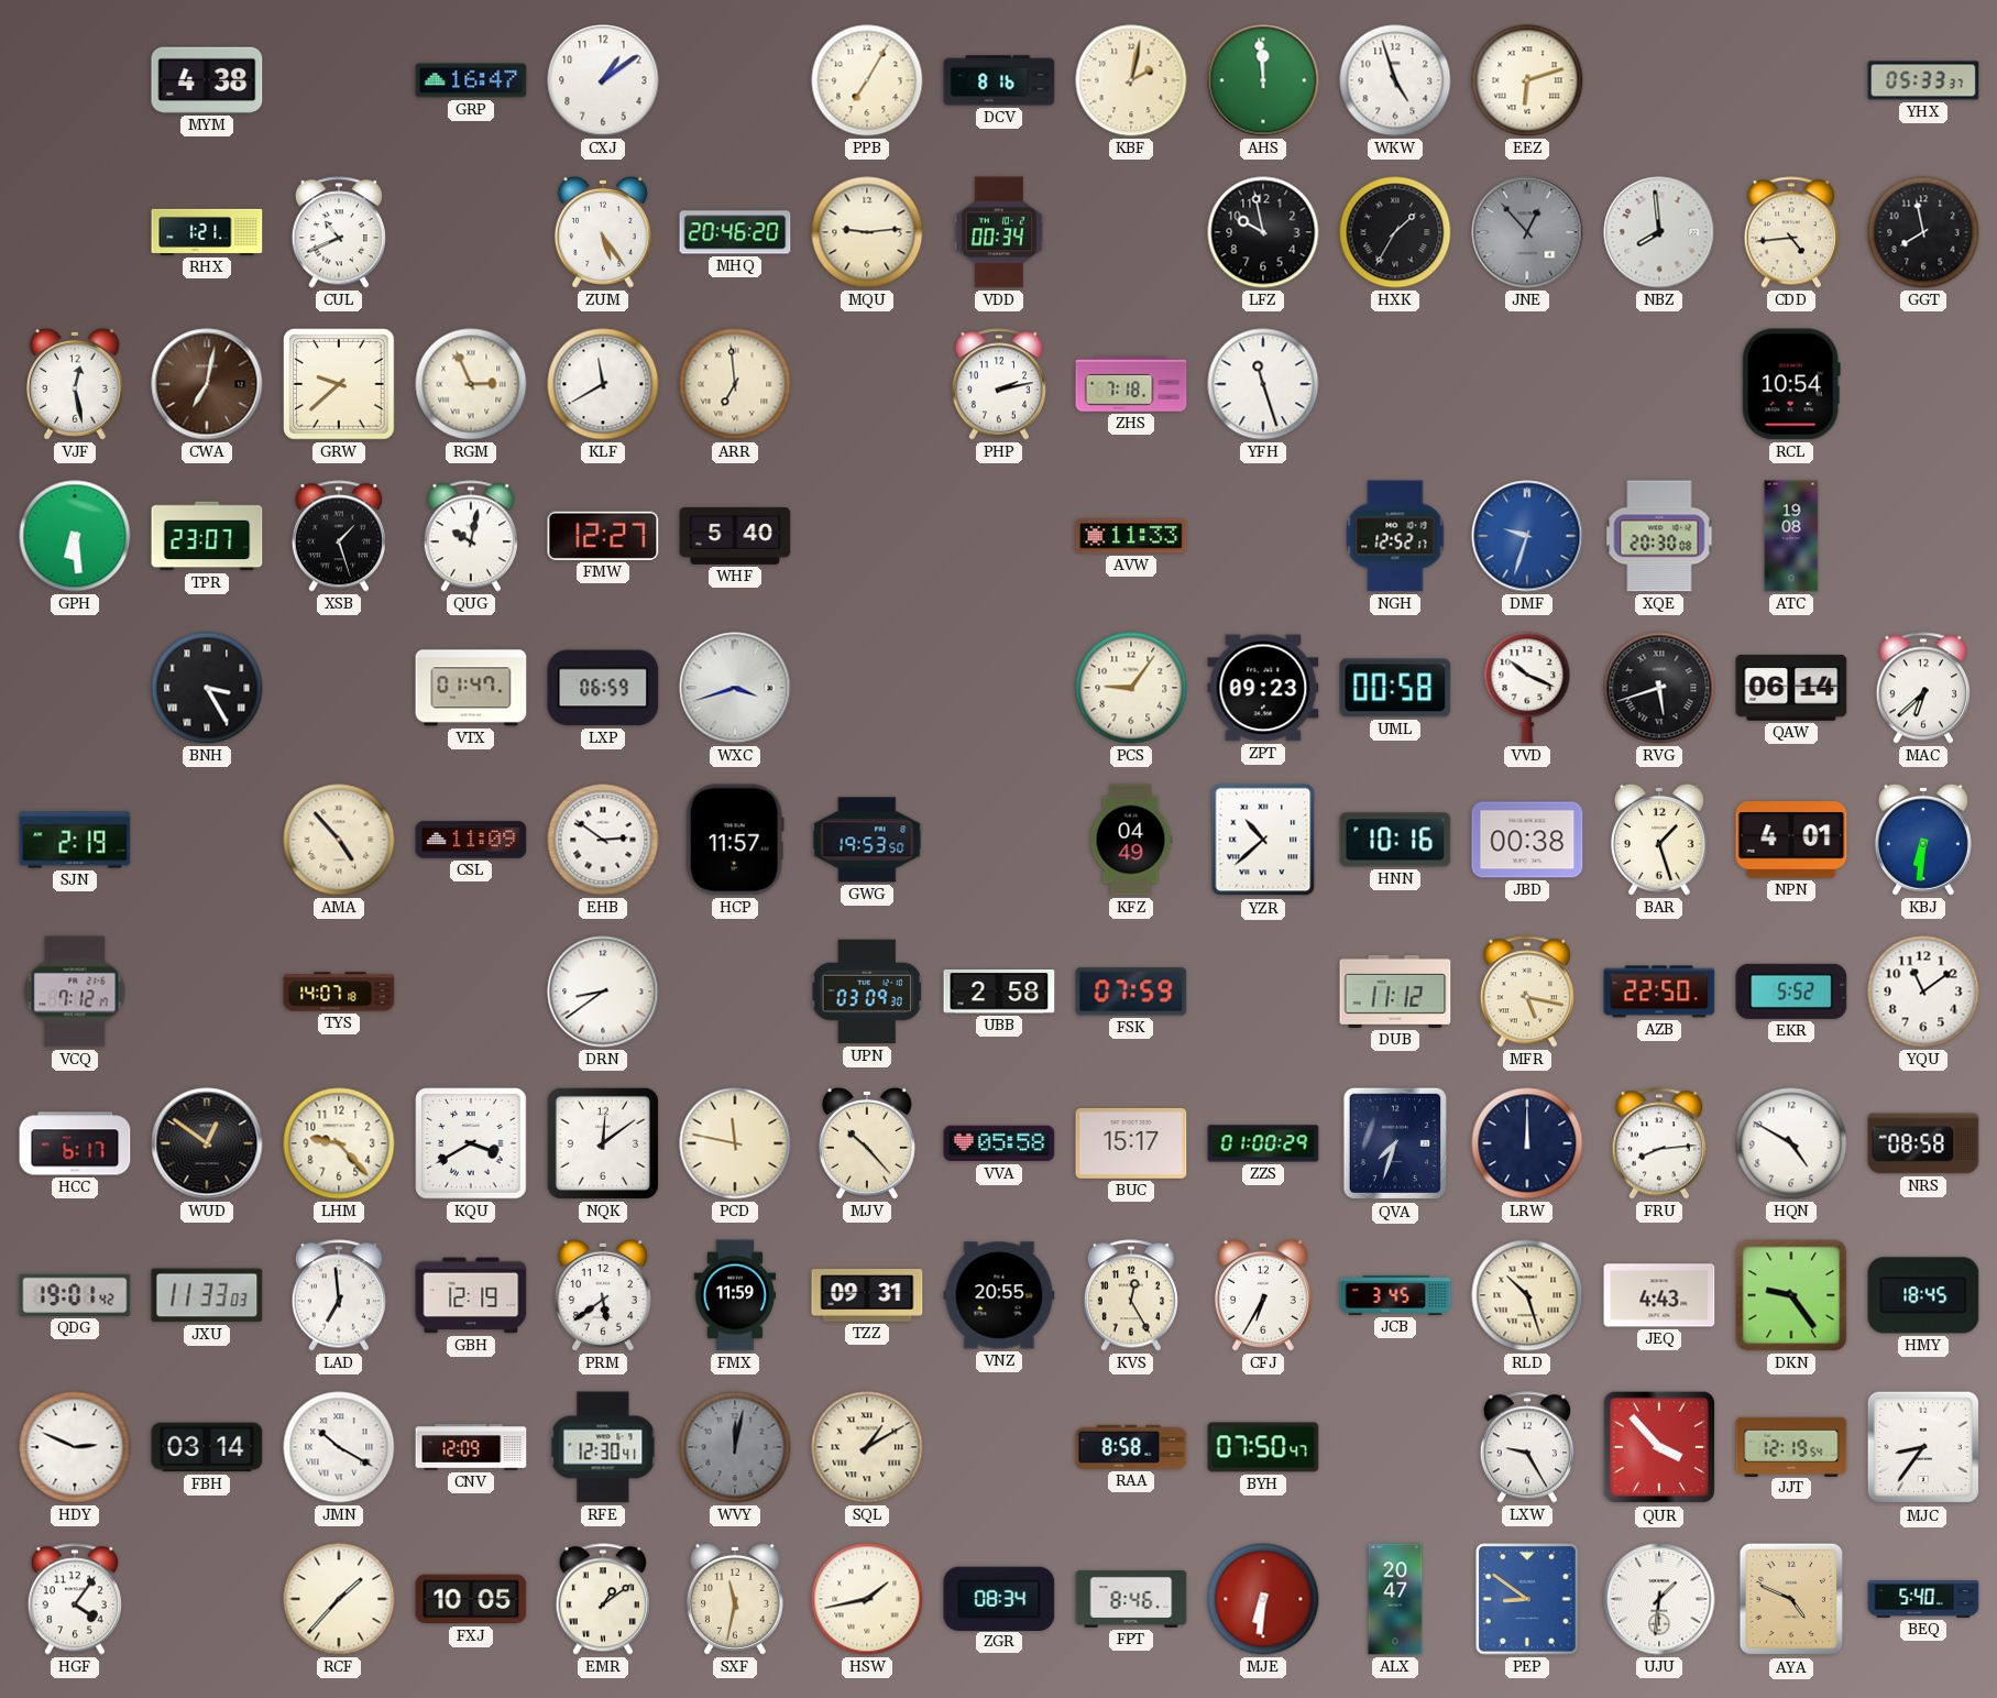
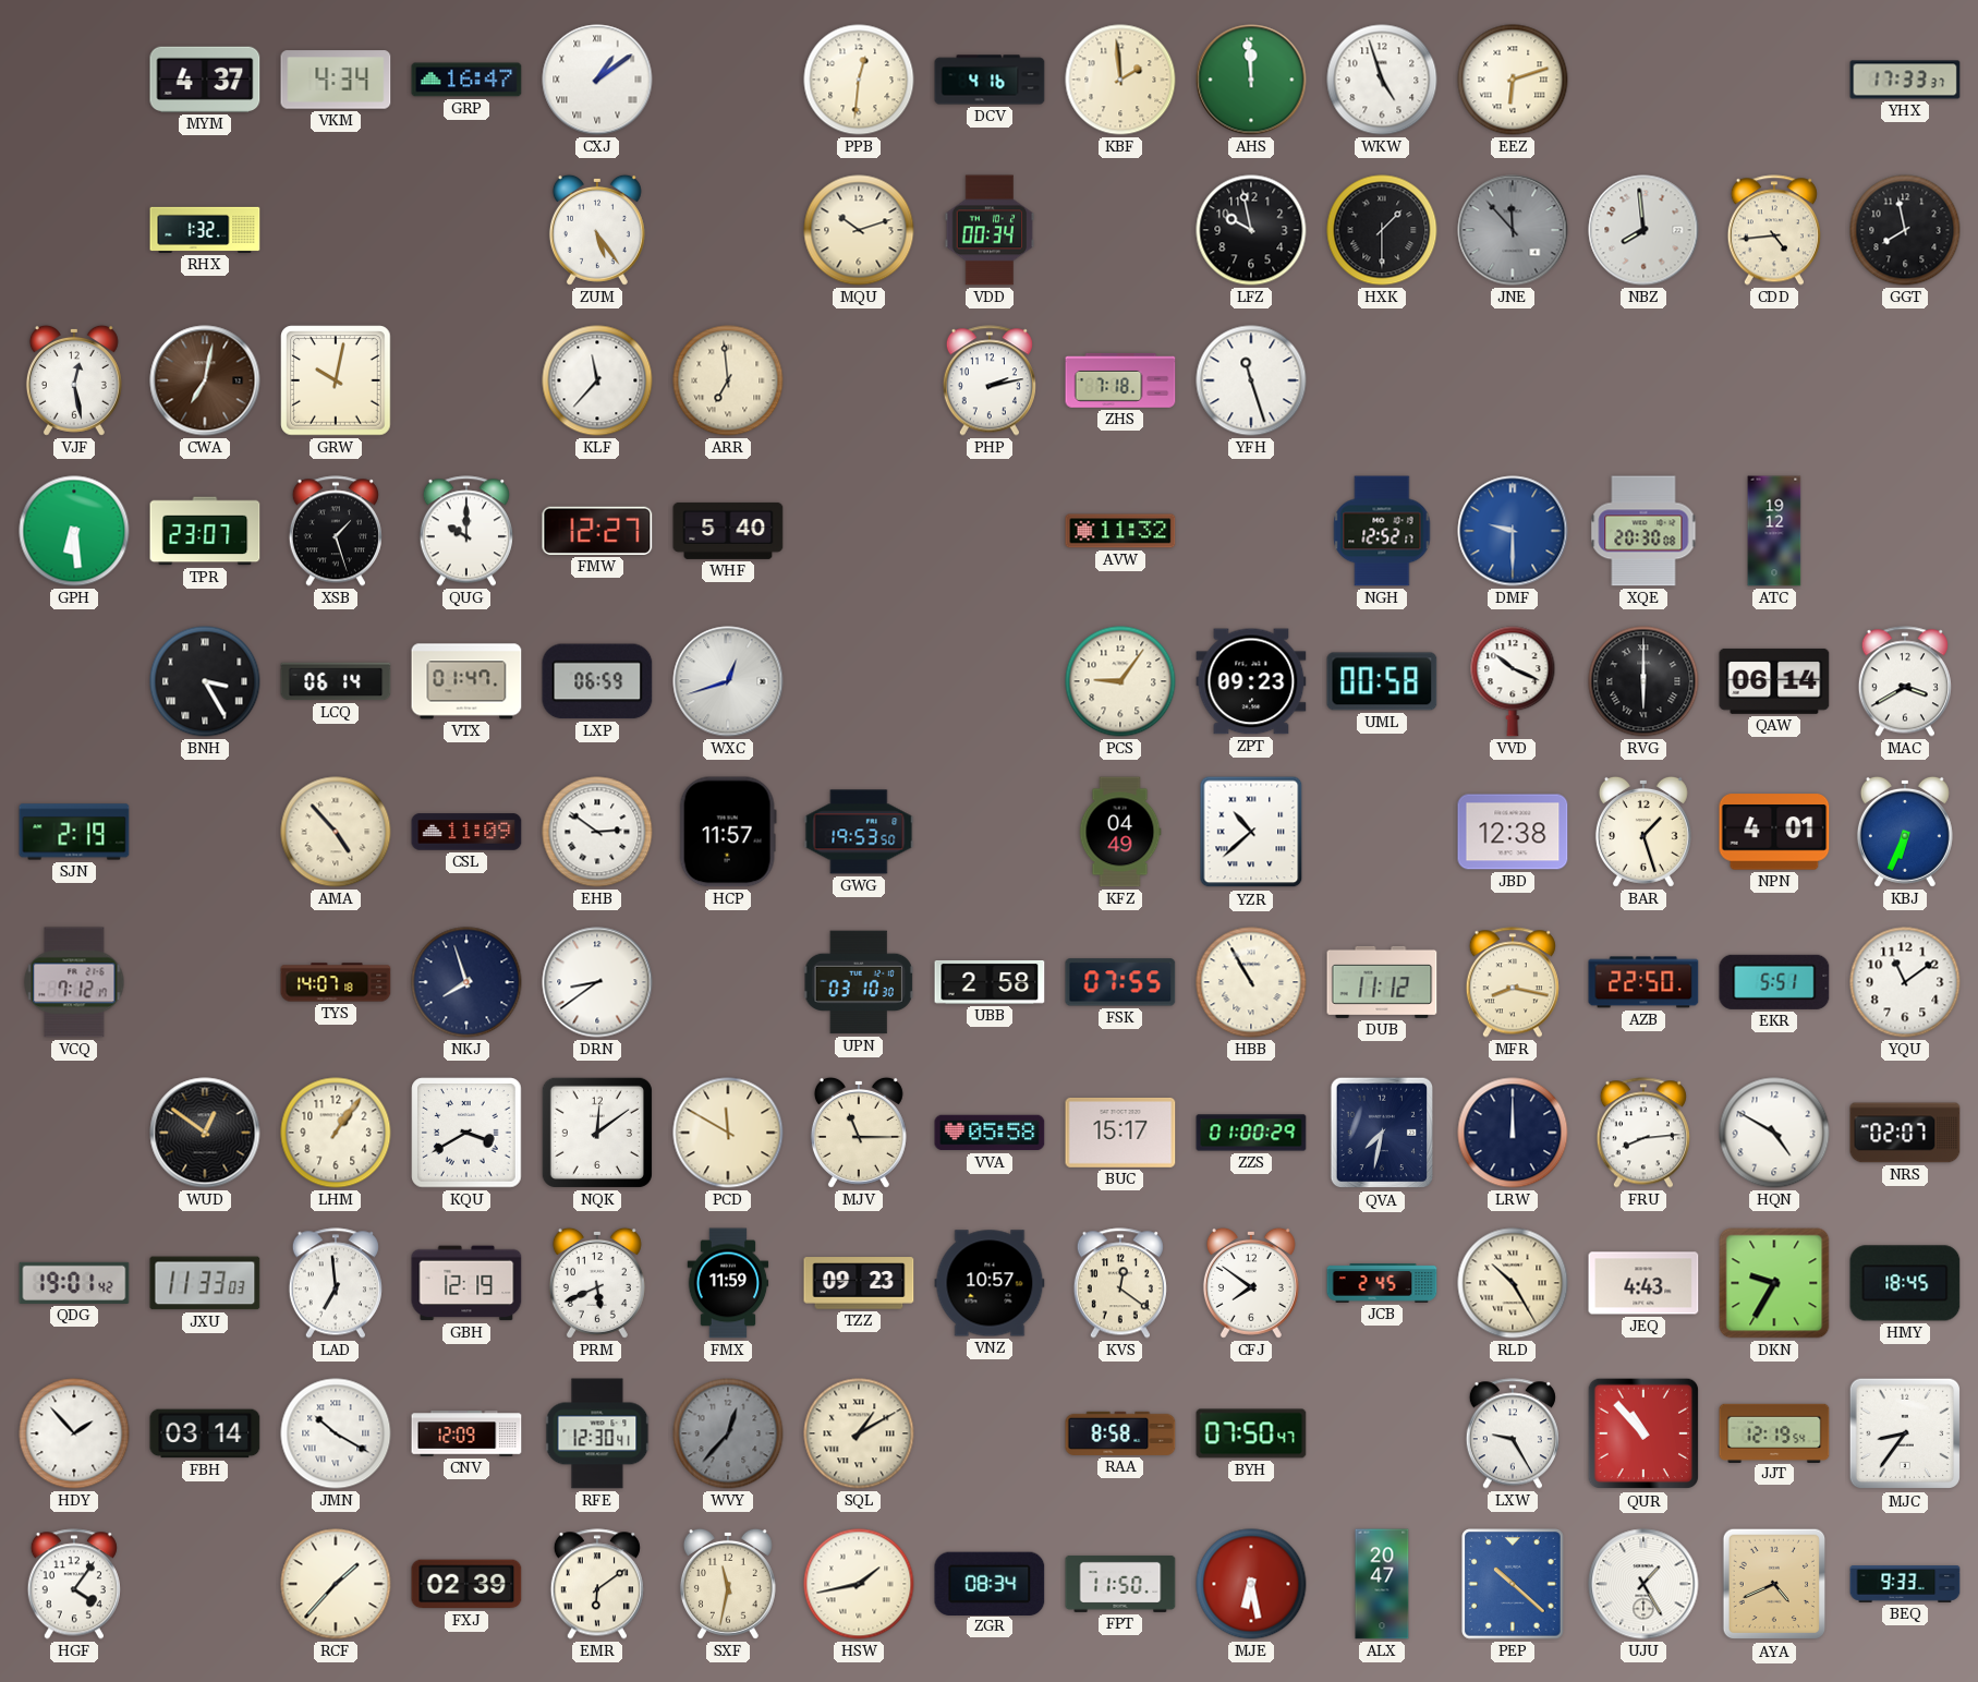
MYM: 4:38 -> 4:37
VKM: none -> 4:34
CXJ numerals: Arabic -> Roman
PPB: 7:05 -> 12:31
DCV: 8:16 -> 4:16
KBF: 2:02 -> 1:59
YHX: 05:33 -> 17:33
RHX: 1:21 -> 1:32
CUL: 10:41 -> none
MHQ: 20:46 -> none
MQU: 9:14 -> 10:12
HXK: 1:35 -> 1:30
JNE: 12:53 -> 11:53
GRW: 9:38 -> 10:02
RGM: 2:56 -> none
KLF: 11:40 -> 11:37
RCL: 10:54 -> none
QUG: 10:02 -> 10:00
AVW: 11:33 -> 11:32
DMF: 9:33 -> 9:30
ATC: 19:08 -> 19:12
LCQ: none -> 06:14
WXC: 3:42 -> 12:42
RVG: 5:42 -> 6:00
MAC: 6:38 -> 3:40
HNN: 10:16 -> none
JBD: 00:38 -> 12:38
KBJ: 6:31 -> 6:34
NKJ: none -> 7:57
UPN: 03:09 -> 03:10
FSK: 07:59 -> 07:55
HBB: none -> 10:55
MFR: 5:17 -> 8:17
EKR: 5:52 -> 5:51
HCC: 6:17 -> none
LHM: 9:23 -> 1:06
PCD: 11:47 -> 11:50
MJV: 10:23 -> 11:15
QVA: 7:33 -> 7:32
NRS: 08:58 -> 02:07
PRM: 5:39 -> 5:41
TZZ: 09:31 -> 09:23
VNZ: 20:55 -> 10:57
KVS: 12:25 -> 12:21
CFJ: 6:35 -> 7:51
JCB: 3:45 -> 2:45
RLD: 10:27 -> 10:25
DKN: 9:24 -> 9:35
HDY: 2:49 -> 1:53
WVY: 12:02 -> 12:37
QUR: 3:53 -> 10:53
FXJ: 10:05 -> 02:39
EMR: 1:09 -> 6:09
FPT: 8:46 -> 11:50
MJE: 6:31 -> 6:28
PEP: 8:51 -> 10:22
UJU: 1:31 -> 1:25
AYA: 4:49 -> 4:41
BEQ: 5:40 -> 9:33
